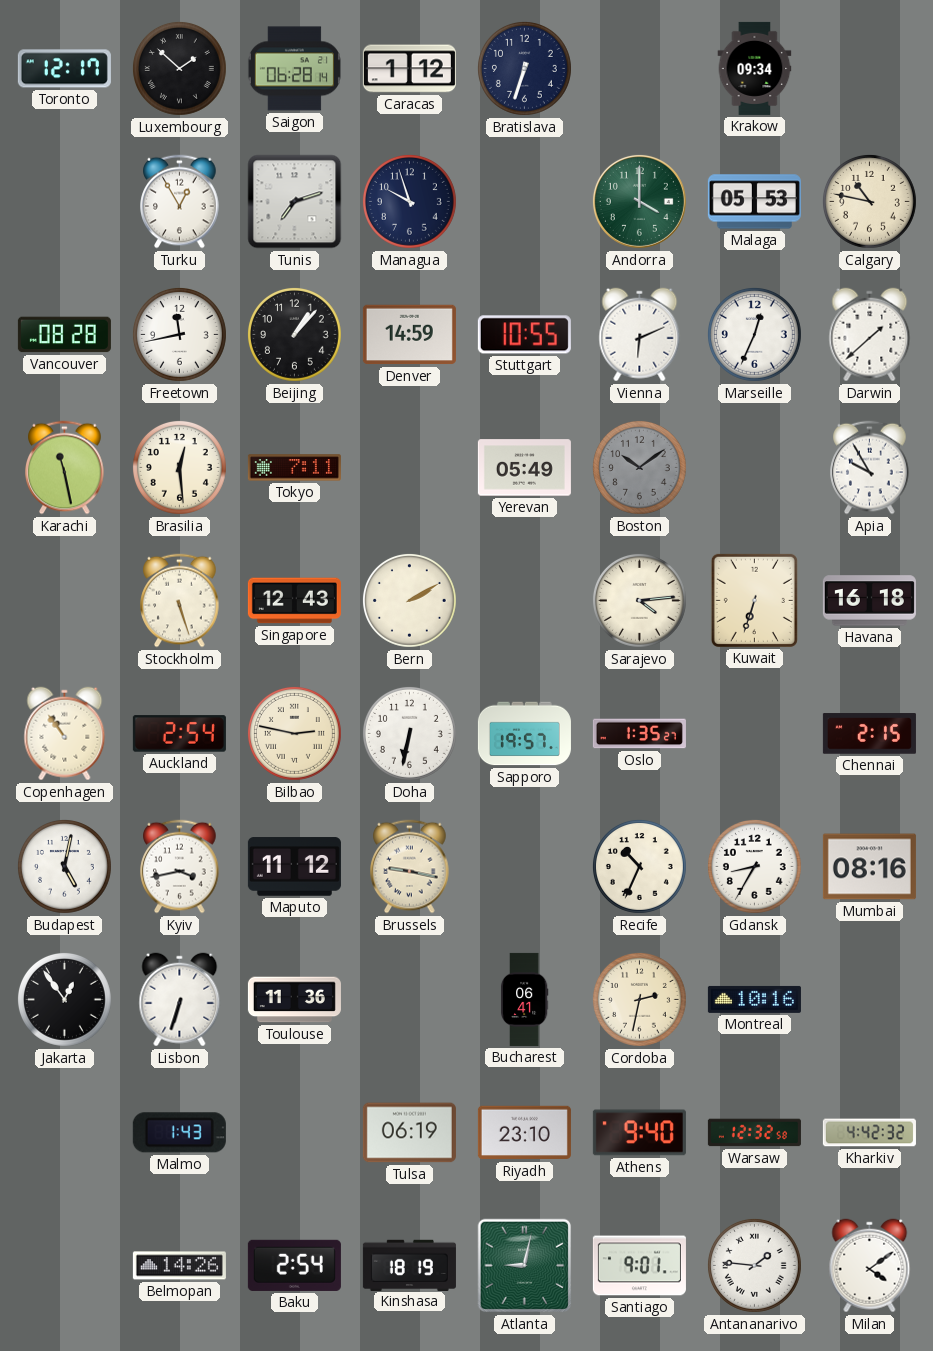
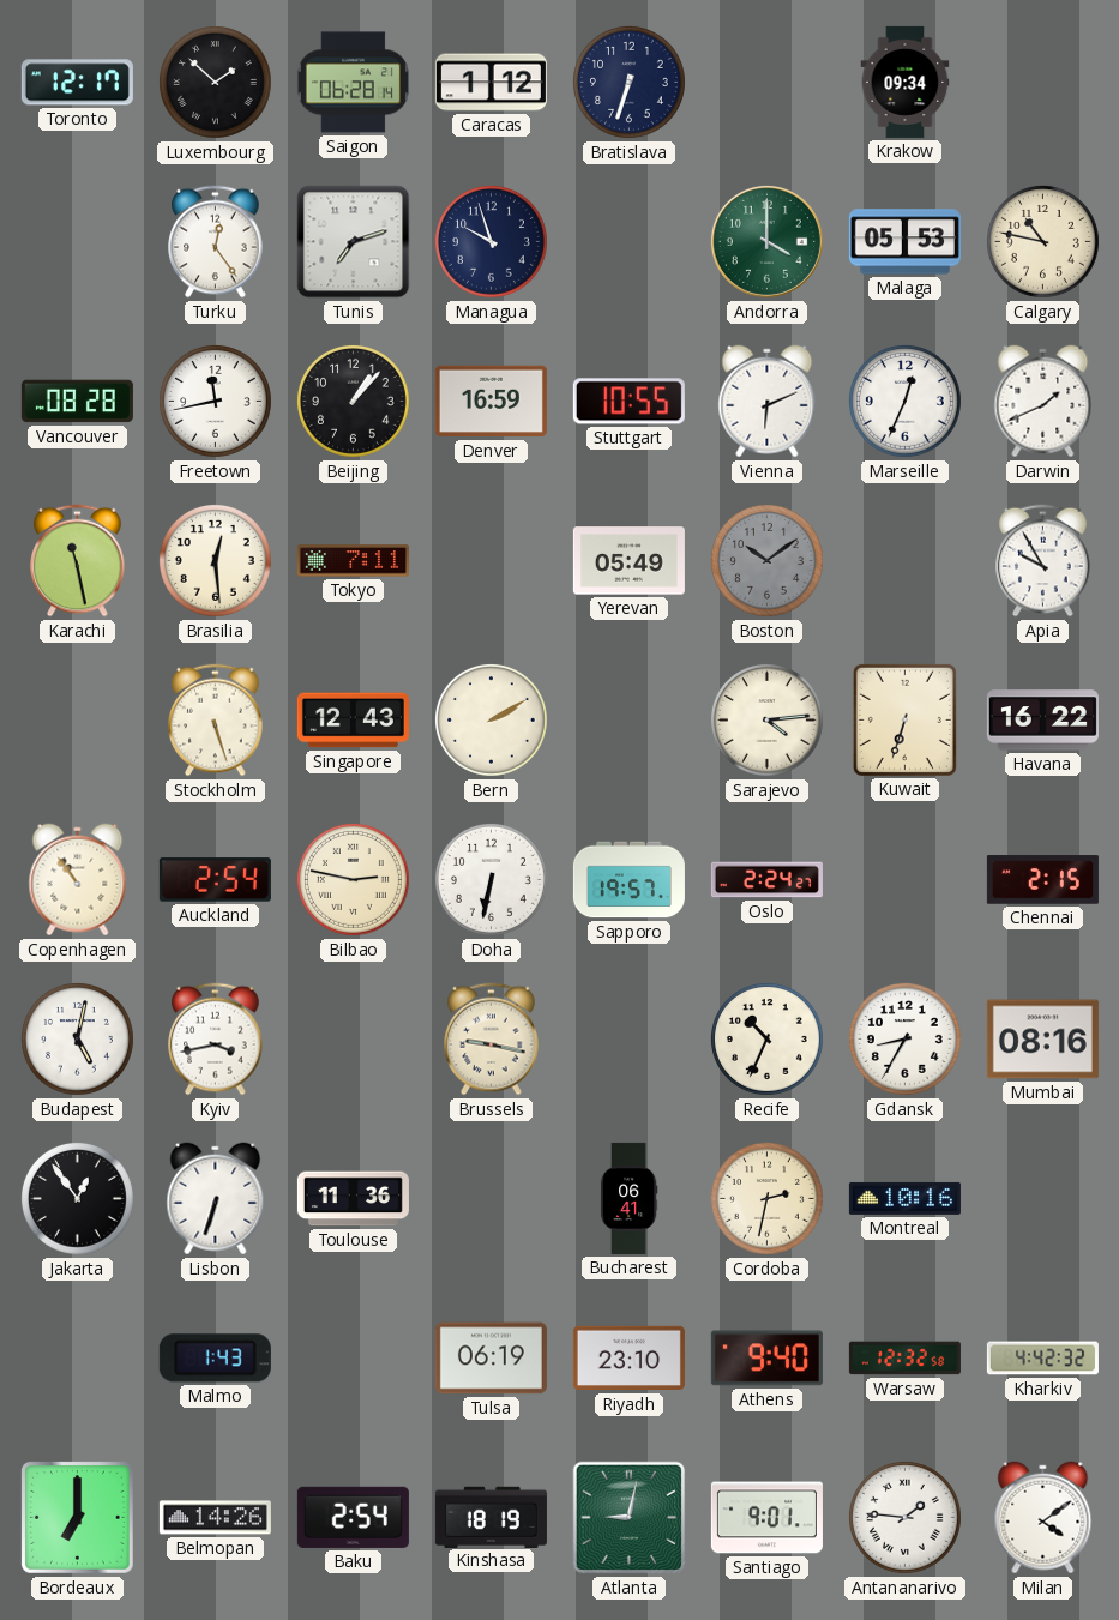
Turku: 12:55 -> 12:24
Denver: 14:59 -> 16:59
Darwin: 1:38 -> 1:41
Havana: 16:18 -> 16:22
Oslo: 1:35 -> 2:24
Maputo: 11:12 -> none
Bordeaux: none -> 7:00
